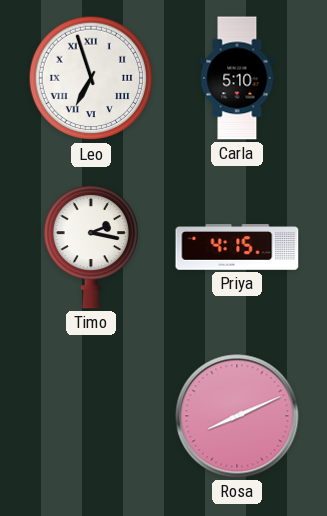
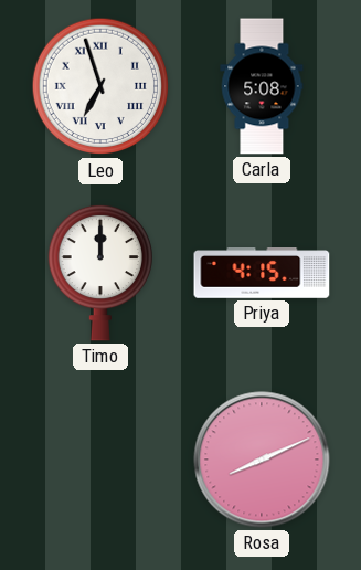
Carla: 5:10 -> 5:08
Timo: 2:17 -> 12:00
